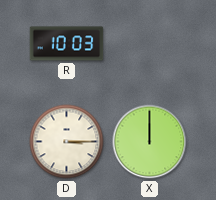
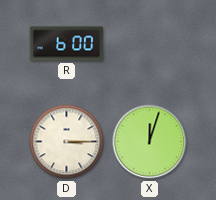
R: 10:03 -> 6:00
X: 12:00 -> 12:03
